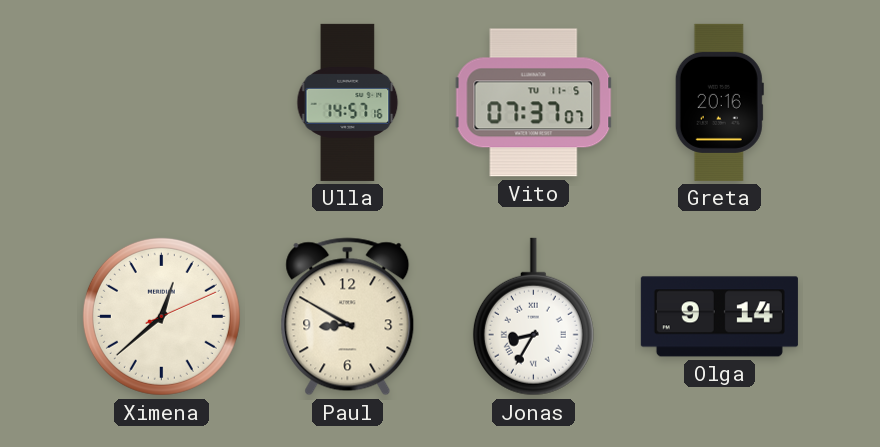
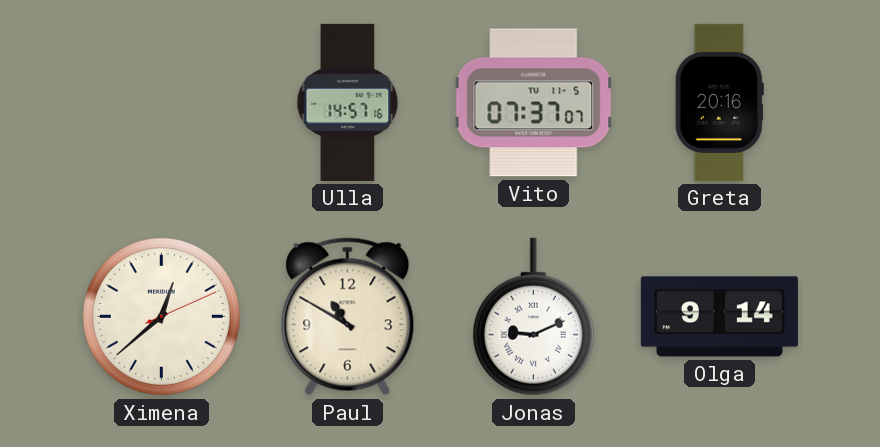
Paul: 8:50 -> 10:50
Jonas: 8:35 -> 9:11
